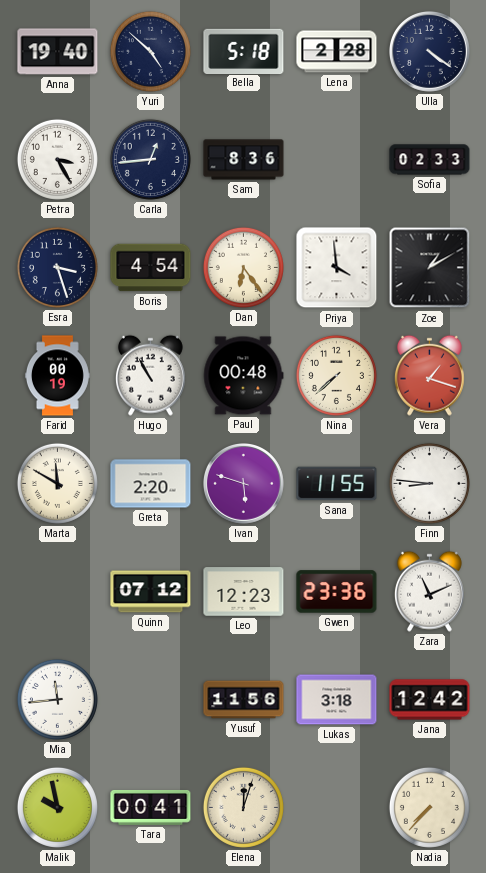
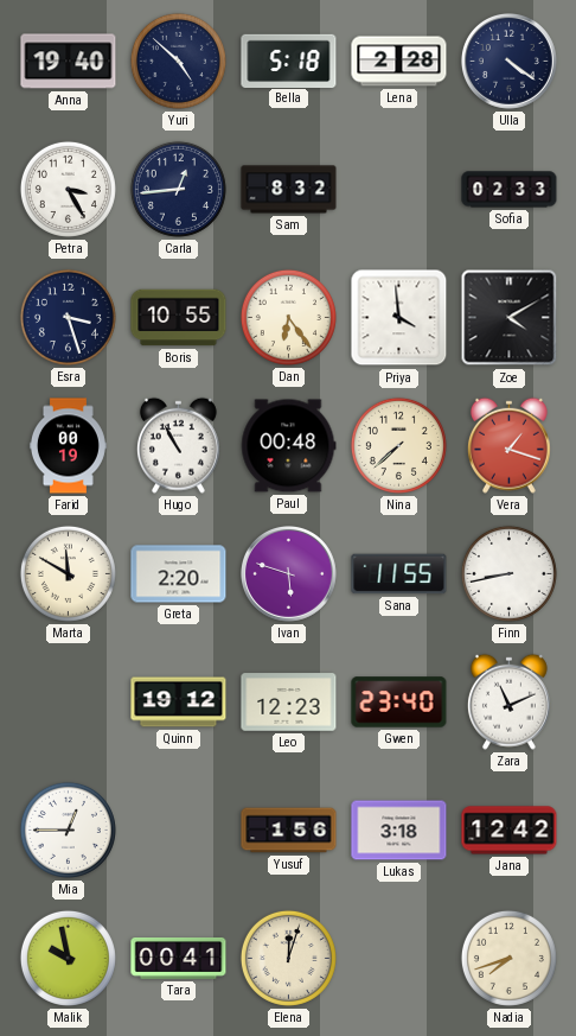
Sam: 8:36 -> 8:32
Boris: 4:54 -> 10:55
Zoe: 1:10 -> 4:10
Finn: 8:46 -> 8:43
Quinn: 07:12 -> 19:12
Gwen: 23:36 -> 23:40
Mia: 11:44 -> 12:45
Yusuf: 11:56 -> 1:56
Nadia: 7:37 -> 7:42
